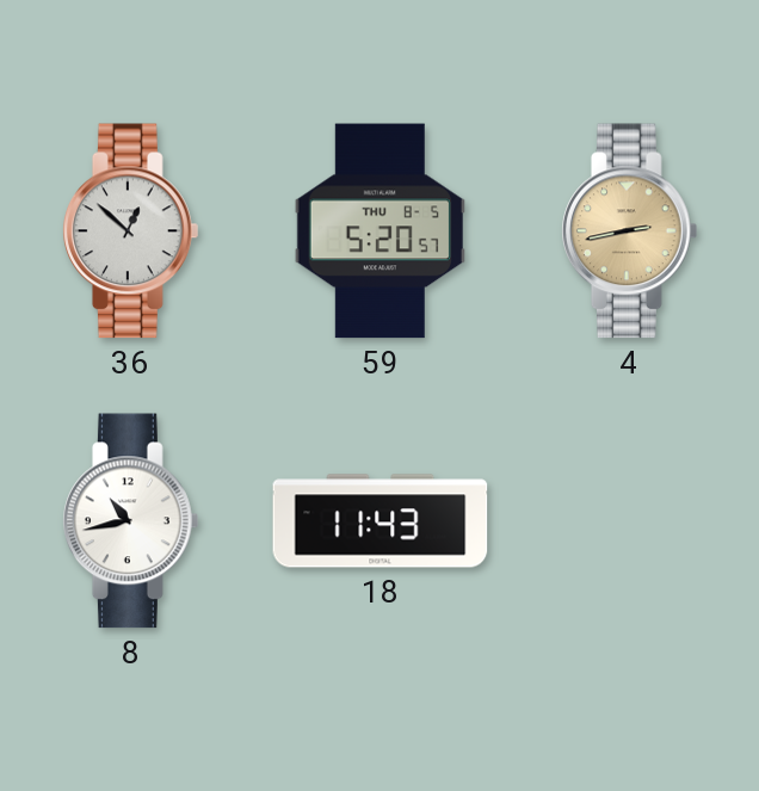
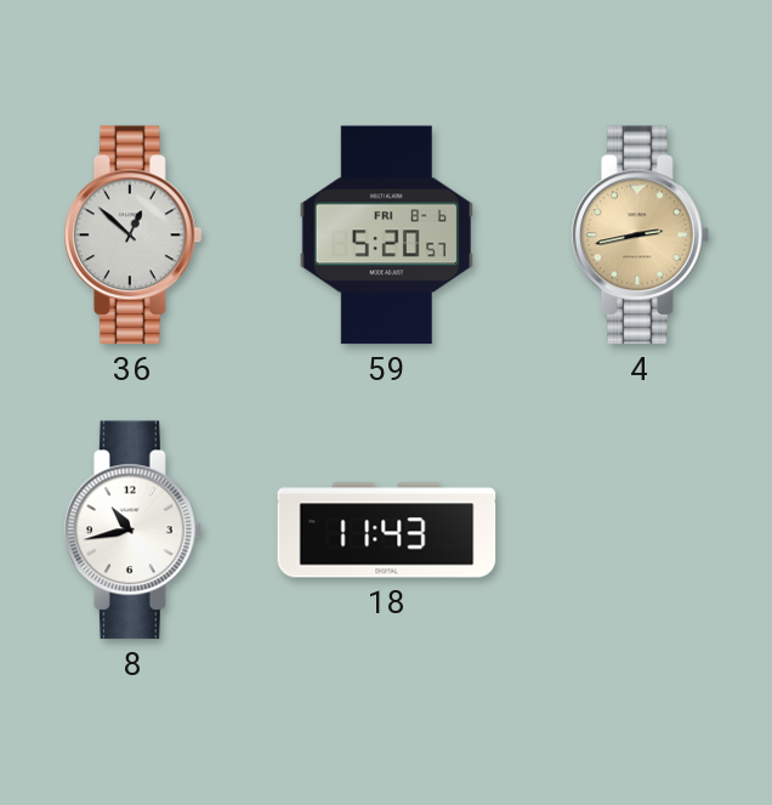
59 date: THU 8-5 -> FRI 8-6
